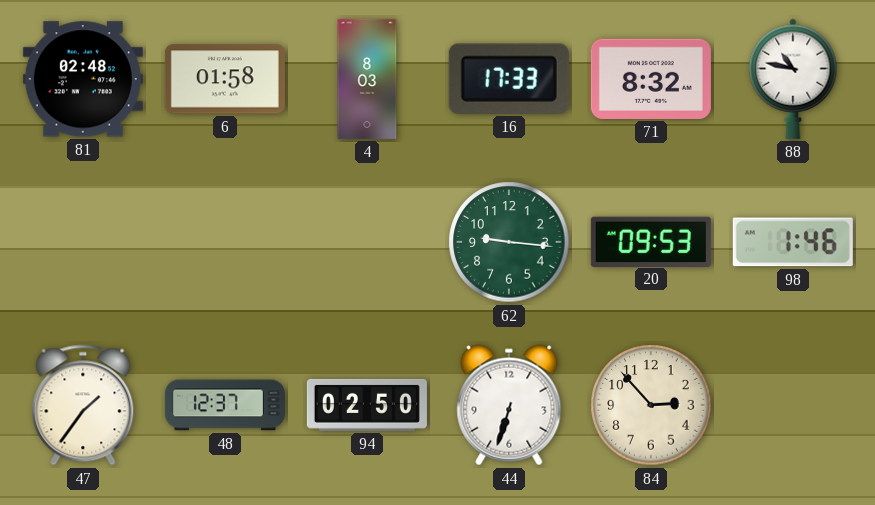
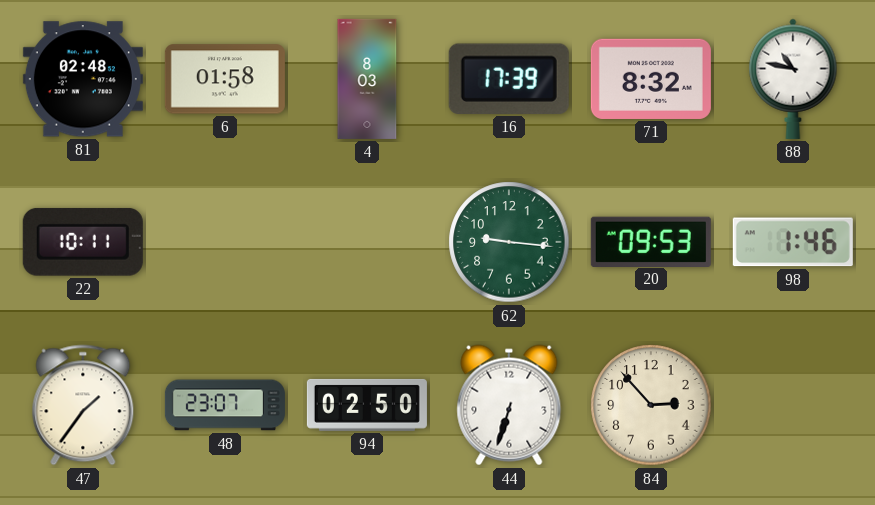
16: 17:33 -> 17:39
22: none -> 10:11
48: 12:37 -> 23:07
